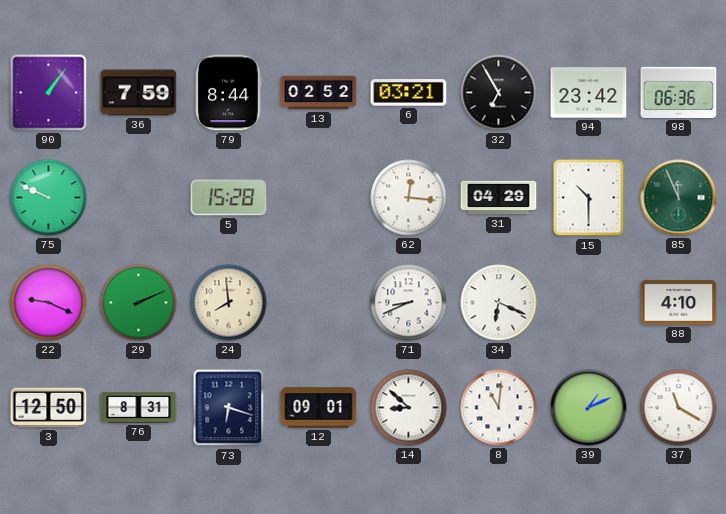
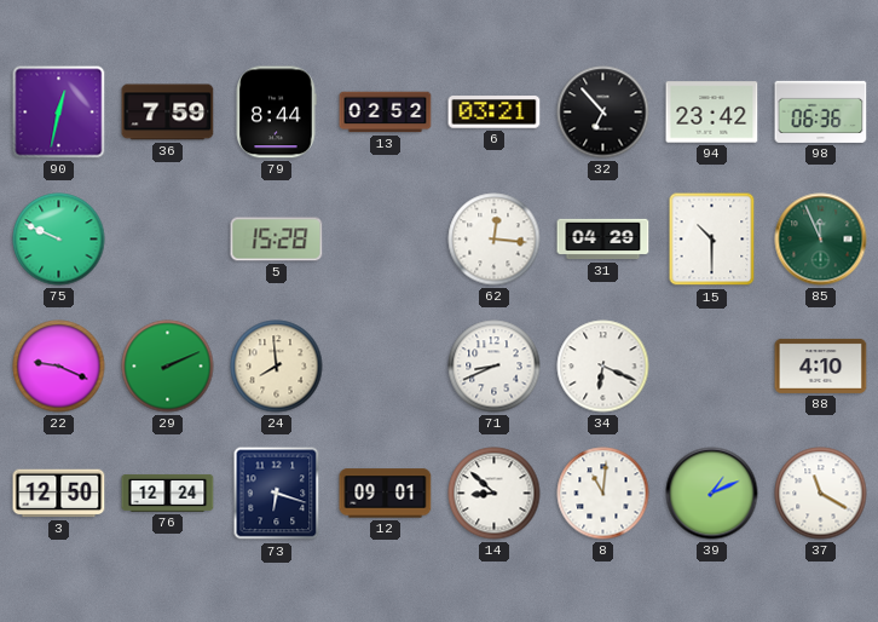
90: 1:06 -> 12:32
32: 6:55 -> 6:53
76: 8:31 -> 12:24
